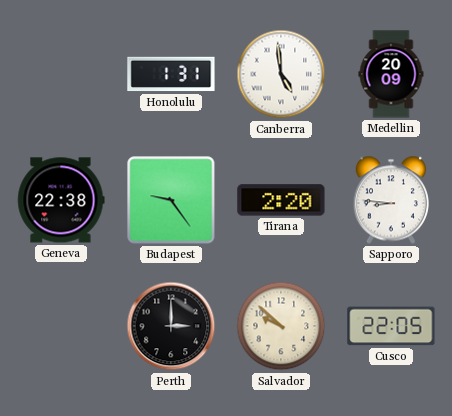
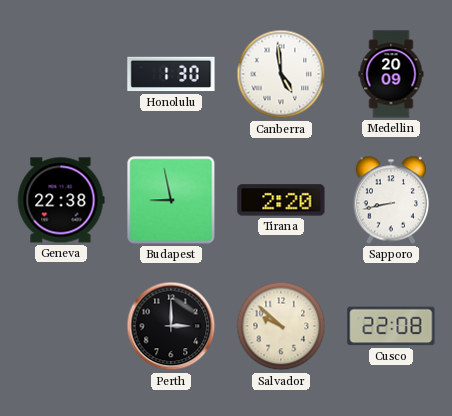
Honolulu: 1:31 -> 1:30
Budapest: 9:24 -> 8:58
Sapporo: 8:46 -> 8:43
Cusco: 22:05 -> 22:08
